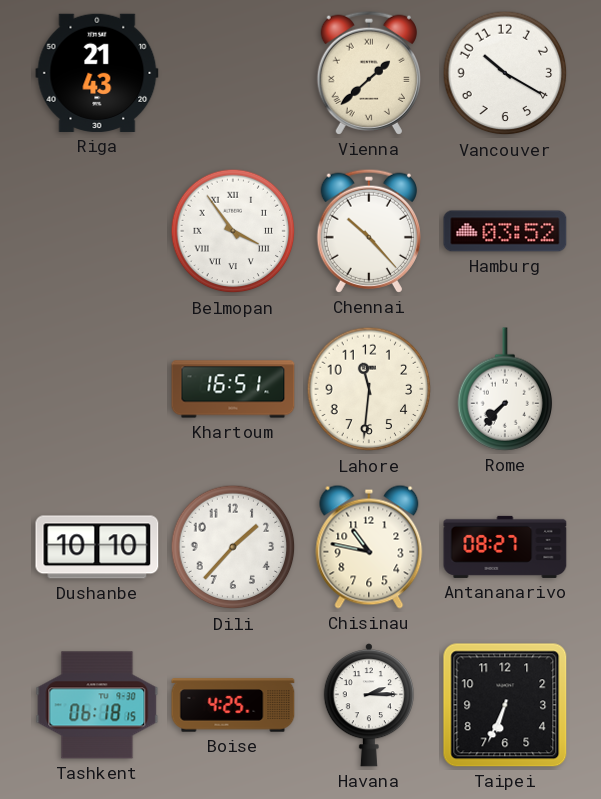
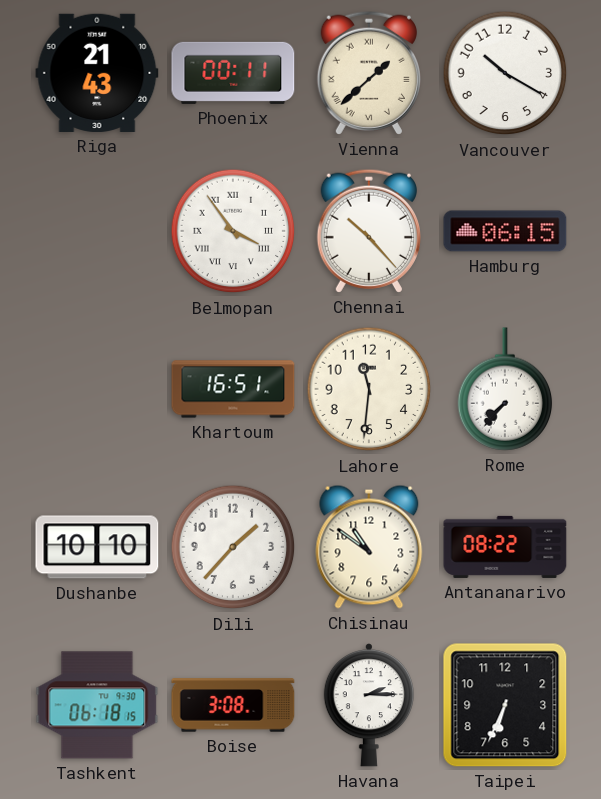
Phoenix: none -> 00:11
Hamburg: 03:52 -> 06:15
Chisinau: 10:47 -> 10:51
Antananarivo: 08:27 -> 08:22
Boise: 4:25 -> 3:08
